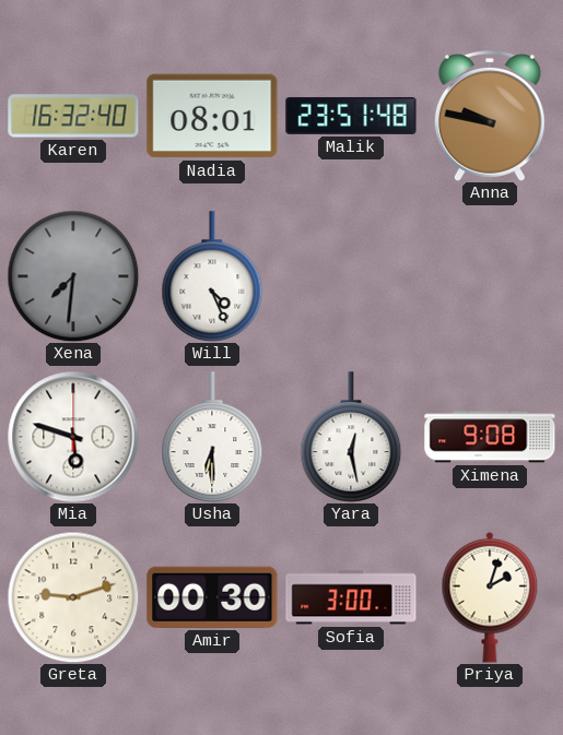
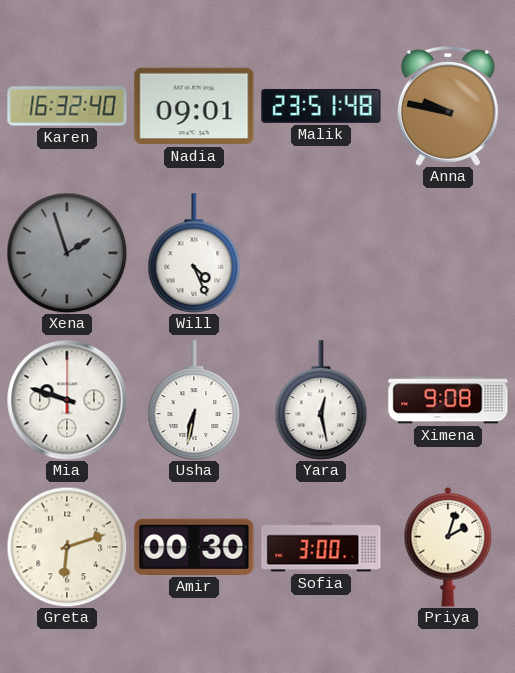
Nadia: 08:01 -> 09:01
Xena: 7:31 -> 1:57
Mia: 5:48 -> 9:48
Usha: 6:30 -> 6:32
Greta: 9:12 -> 6:12
